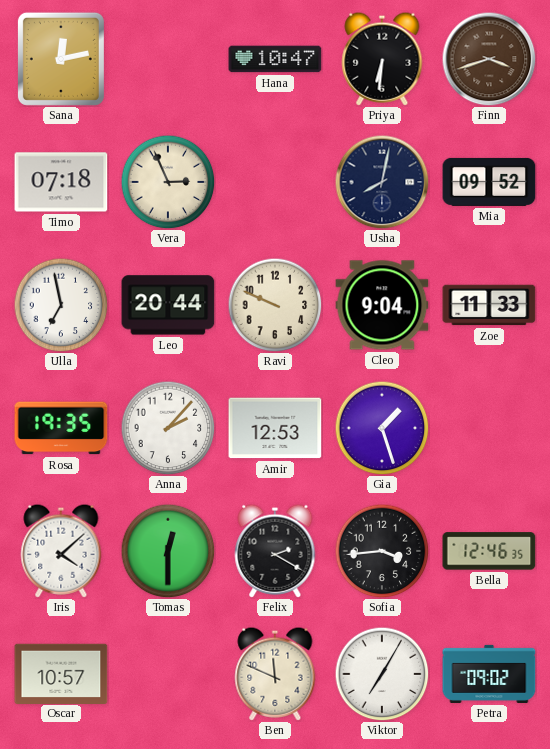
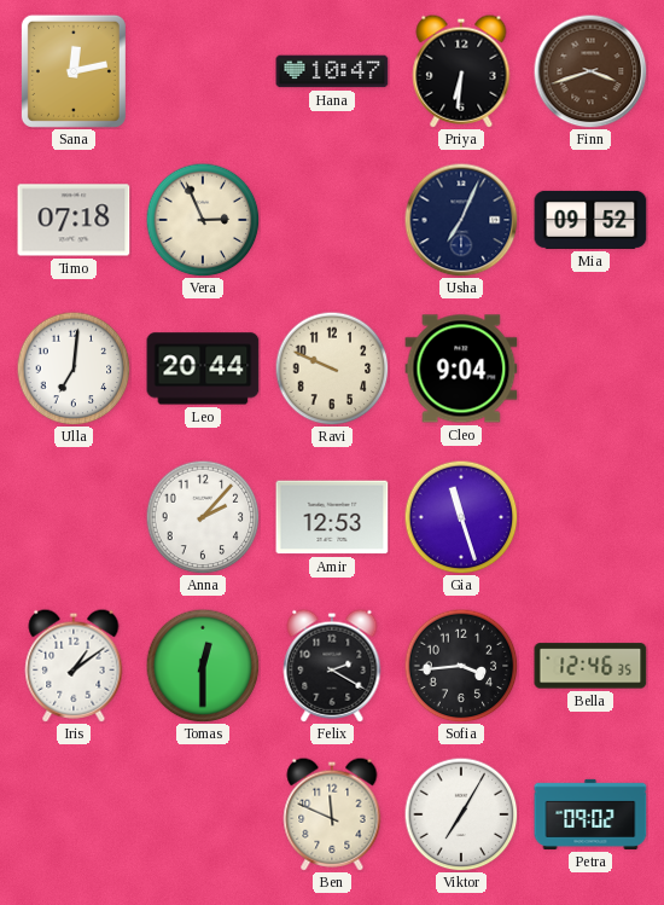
Usha: 8:02 -> 7:04
Ulla: 6:58 -> 7:01
Zoe: 11:33 -> none
Rosa: 19:35 -> none
Gia: 1:27 -> 11:27
Iris: 4:08 -> 1:09
Oscar: 10:57 -> none
